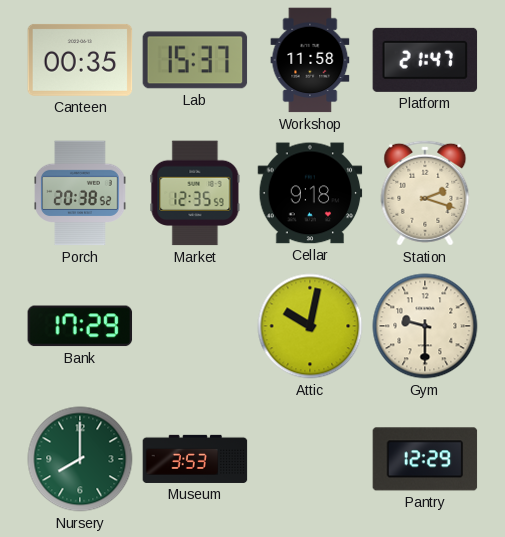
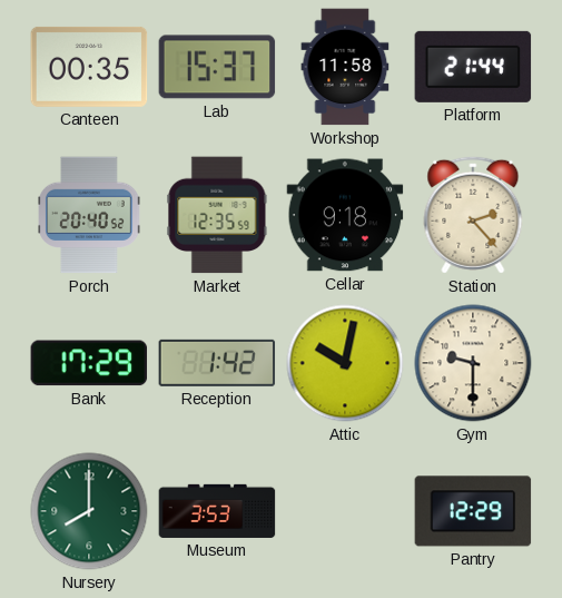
Platform: 21:47 -> 21:44
Porch: 20:38 -> 20:40
Station: 2:18 -> 2:23
Reception: none -> 1:42
